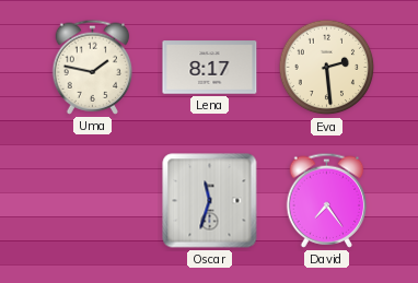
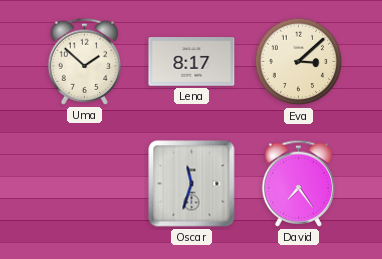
Uma: 1:47 -> 1:52
Eva: 2:29 -> 3:08
